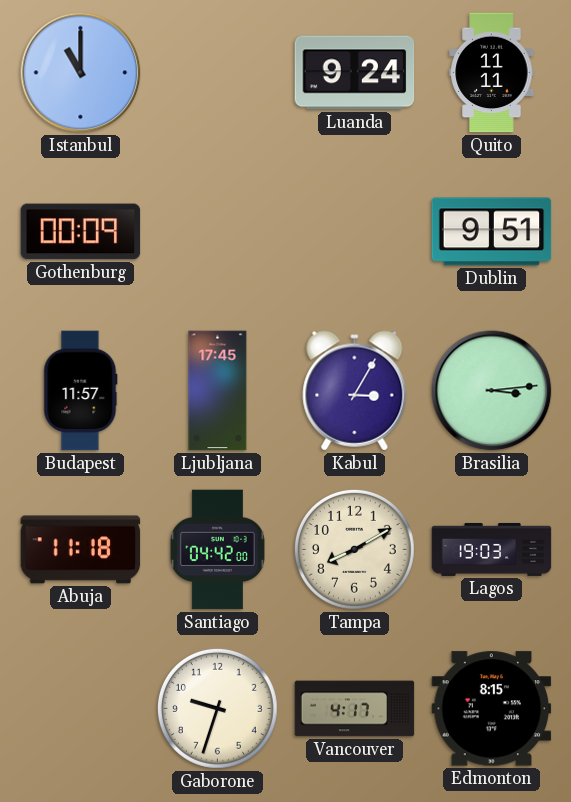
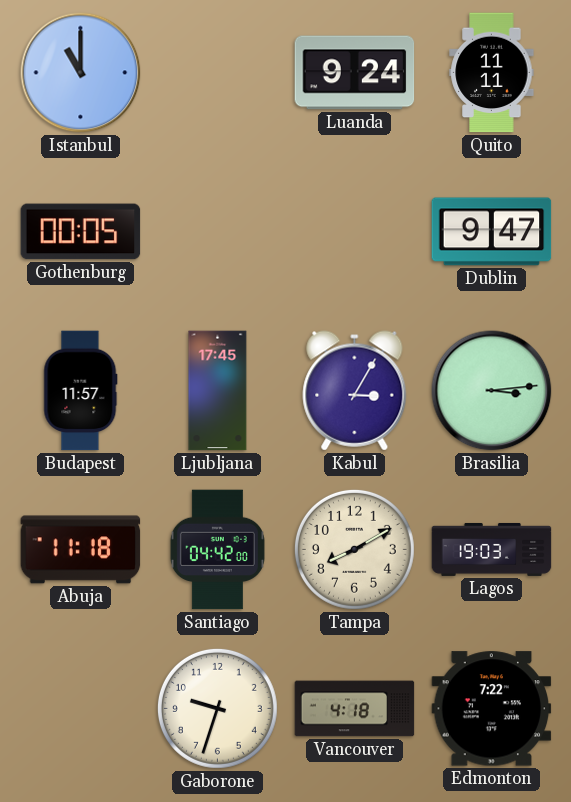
Gothenburg: 00:09 -> 00:05
Dublin: 9:51 -> 9:47
Vancouver: 4:17 -> 4:18
Edmonton: 8:15 -> 7:22
